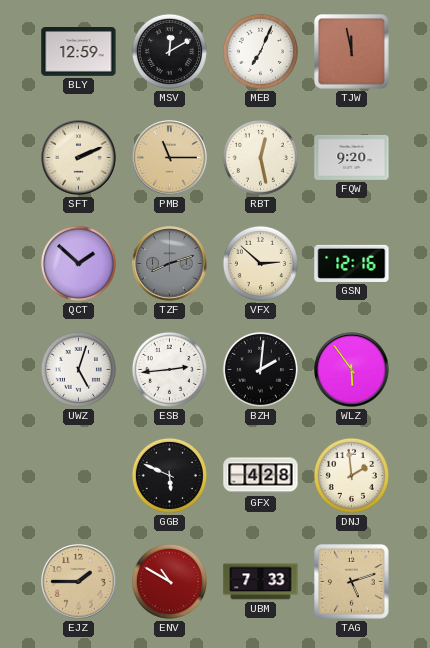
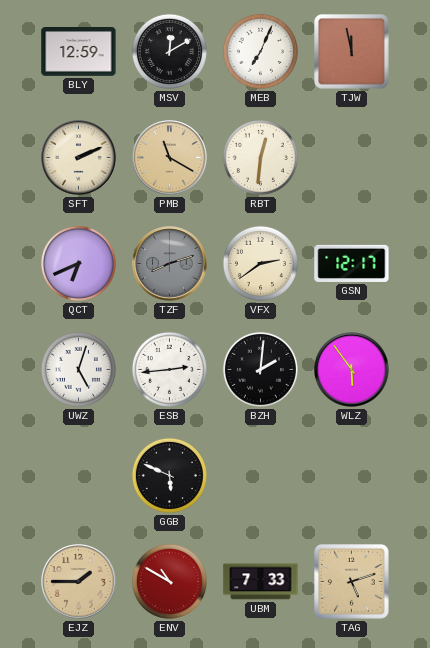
PMB: 11:15 -> 11:20
RBT: 12:28 -> 12:31
FQW: 9:20 -> none
QCT: 1:52 -> 6:41
VFX: 2:52 -> 2:39
GSN: 12:16 -> 12:17
GFX: 4:28 -> none
DNJ: 1:59 -> none
